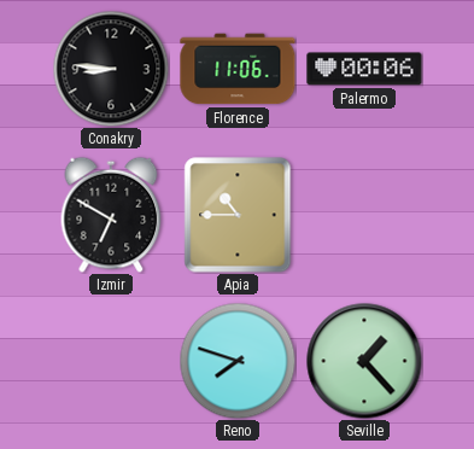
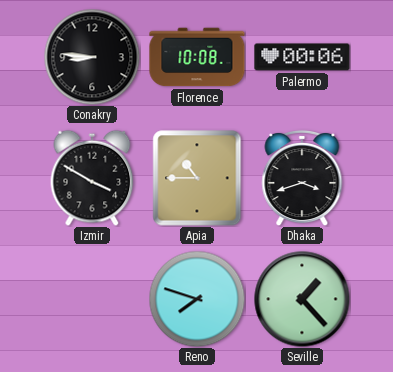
Florence: 11:06 -> 10:08
Izmir: 6:50 -> 3:50
Dhaka: none -> 3:42
